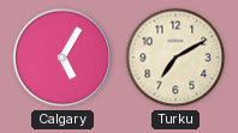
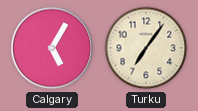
Turku: 7:10 -> 7:06
